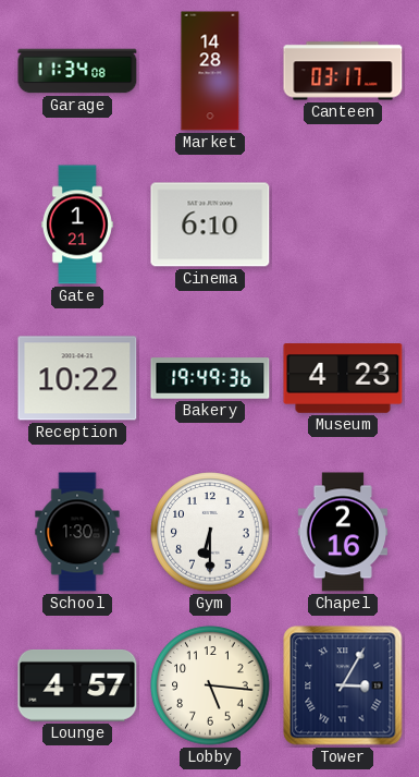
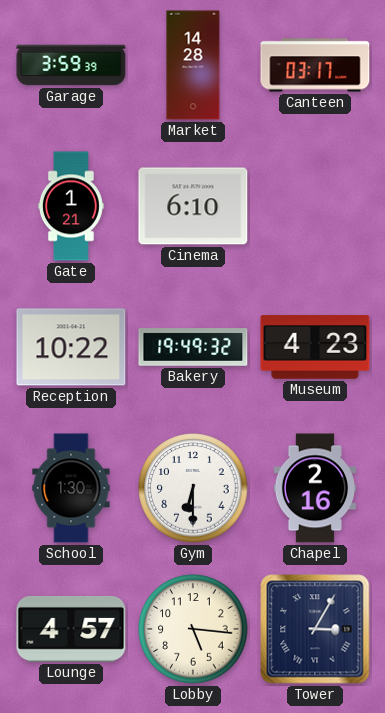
Garage: 11:34 -> 3:59
Bakery: 19:49:36 -> 19:49:32
